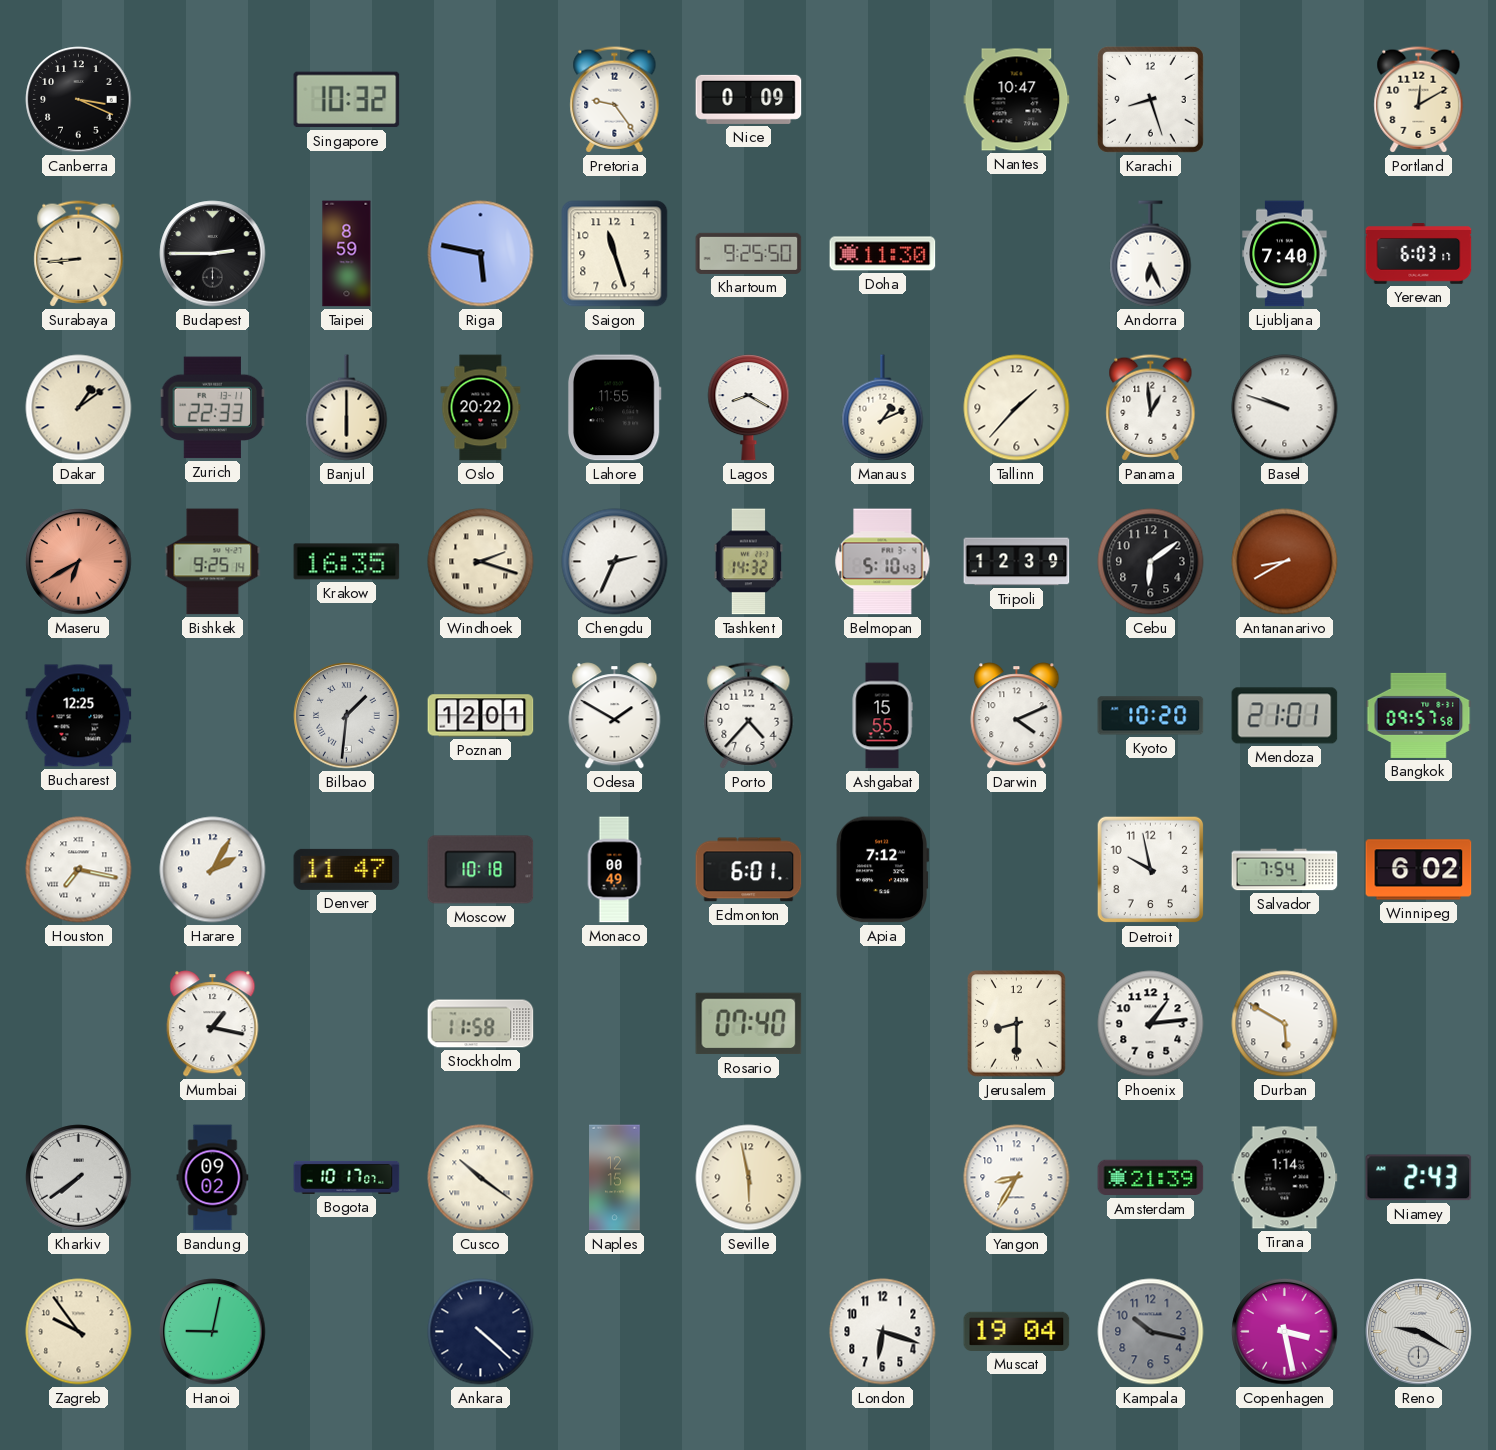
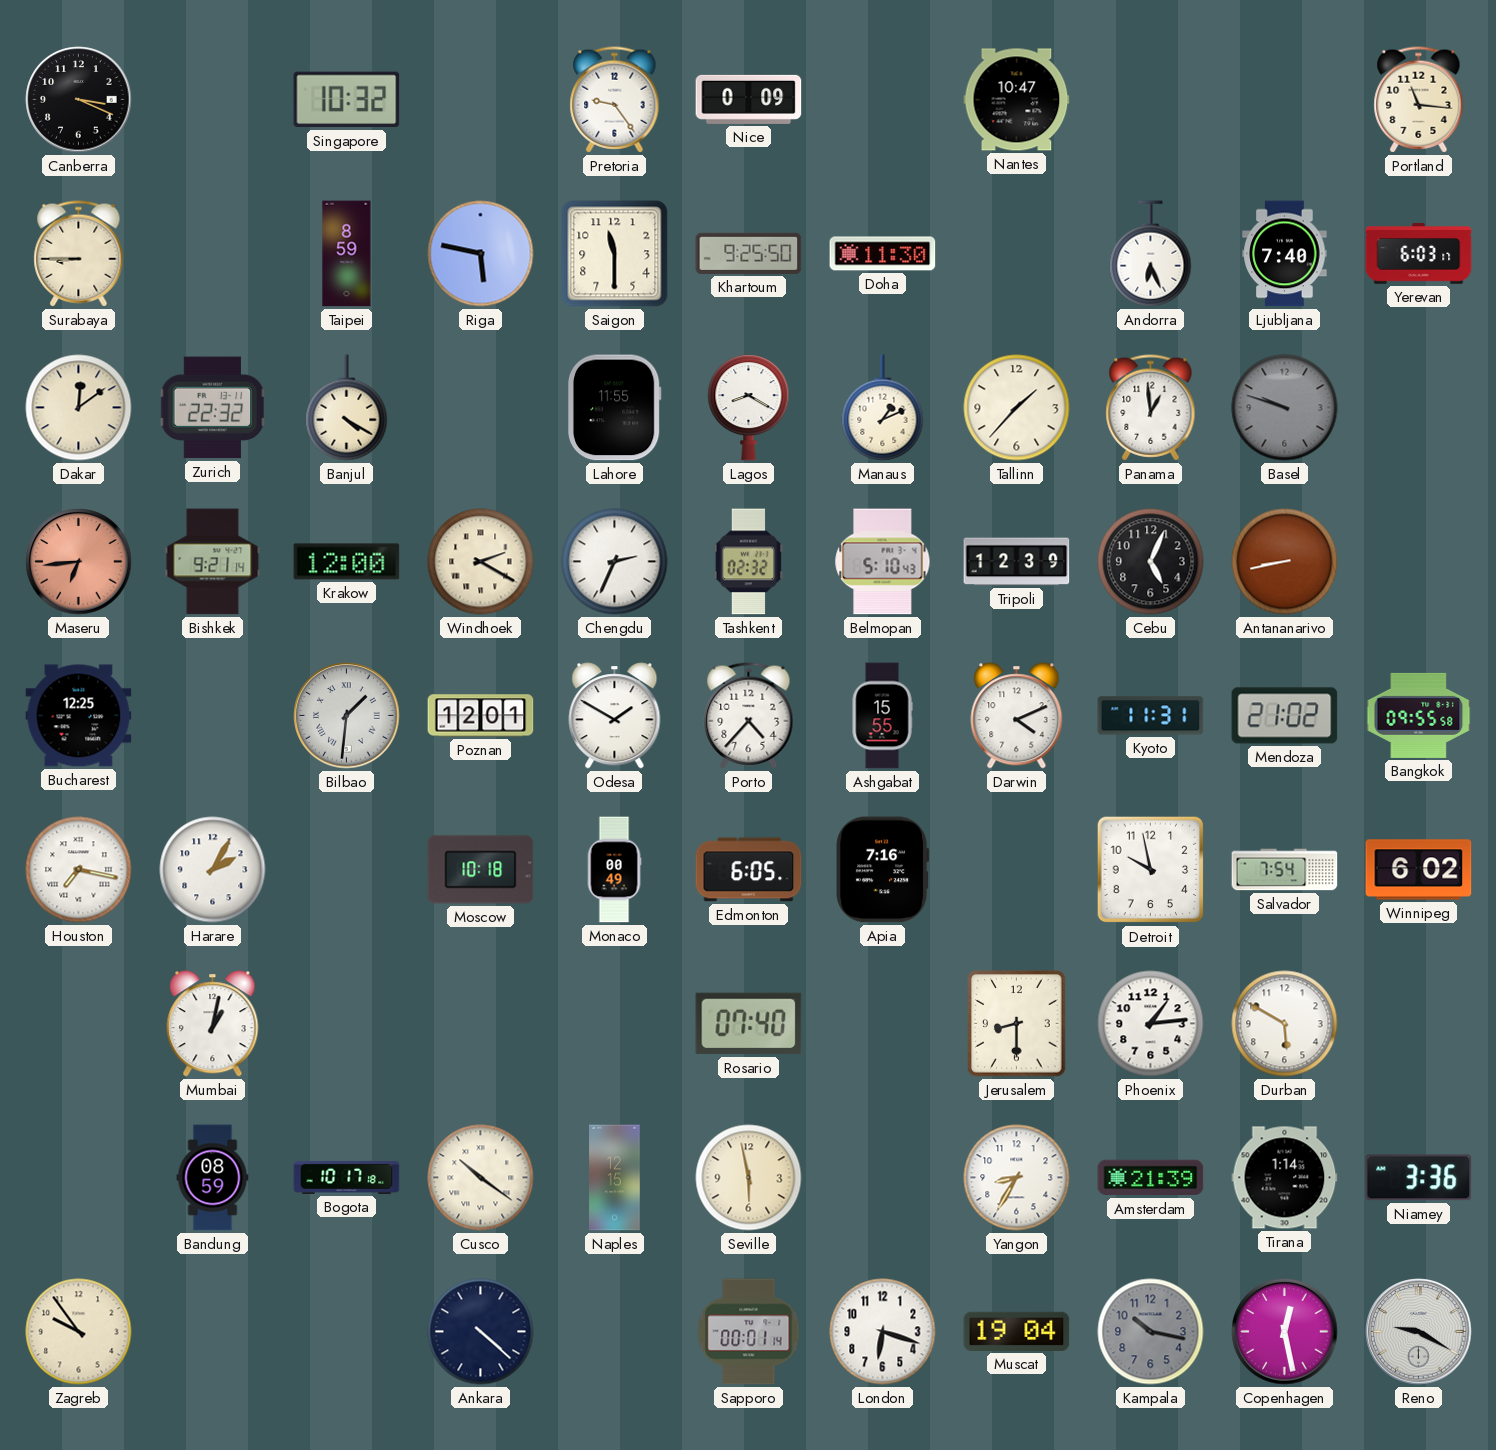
Karachi: 8:27 -> none
Portland: 12:10 -> 11:16
Surabaya: 8:44 -> 8:45
Budapest: 2:45 -> none
Saigon: 11:27 -> 11:30
Dakar: 1:09 -> 12:09
Zurich: 22:33 -> 22:32
Banjul: 6:00 -> 4:20
Oslo: 20:22 -> none
Basel dial: white -> grey
Maseru: 6:40 -> 6:44
Bishkek: 9:25 -> 9:21
Krakow: 16:35 -> 12:00
Windhoek: 2:18 -> 2:20
Tashkent: 14:32 -> 02:32
Cebu: 6:09 -> 5:04
Antananarivo: 8:40 -> 8:43
Kyoto: 10:20 -> 11:31
Mendoza: 21:01 -> 21:02
Bangkok: 09:57 -> 09:55
Denver: 11:47 -> none
Edmonton: 6:01 -> 6:05
Apia: 7:12 -> 7:16
Mumbai: 1:17 -> 1:02
Stockholm: 11:58 -> none
Kharkiv: 7:39 -> none
Bandung: 09:02 -> 08:59
Bogota: 10:17:07 -> 10:17:18
Niamey: 2:43 -> 3:36
Hanoi: 9:02 -> none
Sapporo: none -> 00:01
Copenhagen: 3:28 -> 12:28
